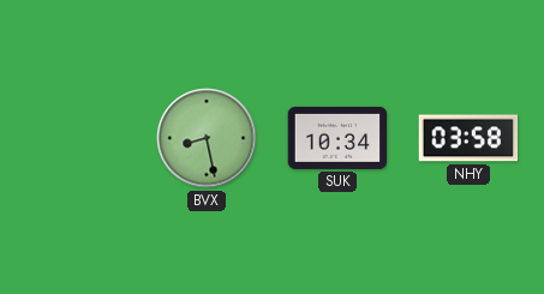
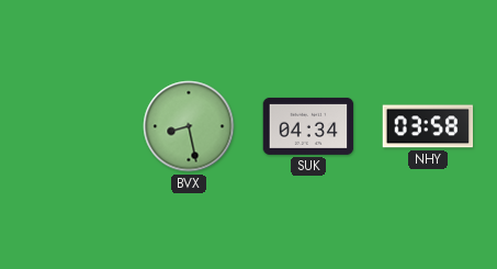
SUK: 10:34 -> 04:34
